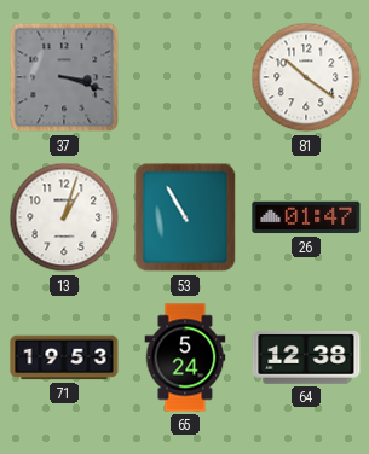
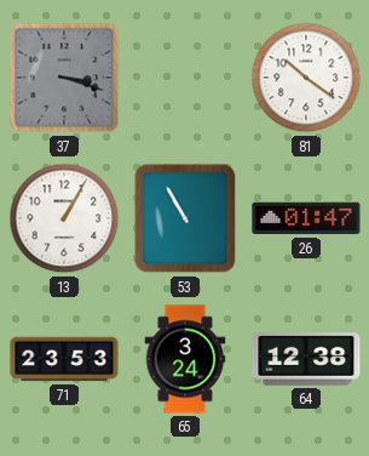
13: 1:03 -> 1:05
71: 19:53 -> 23:53
65: 5:24 -> 3:24
